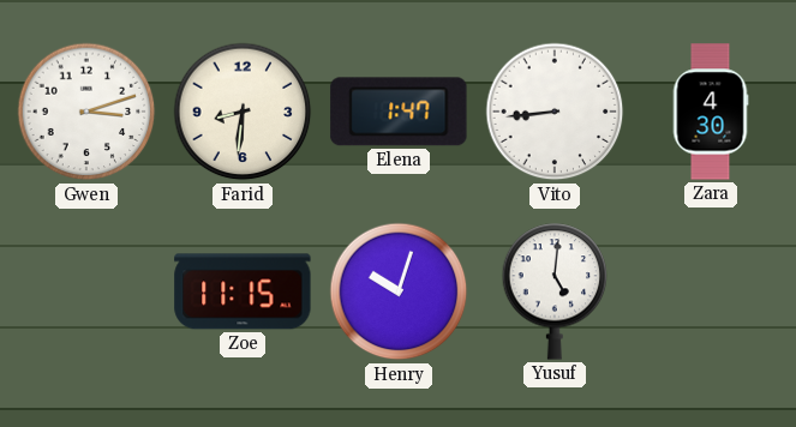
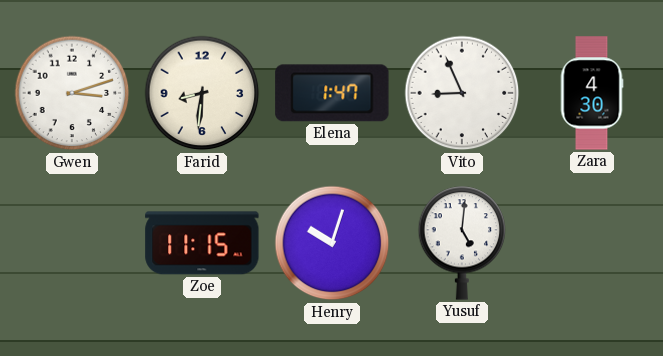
Vito: 8:44 -> 8:56
